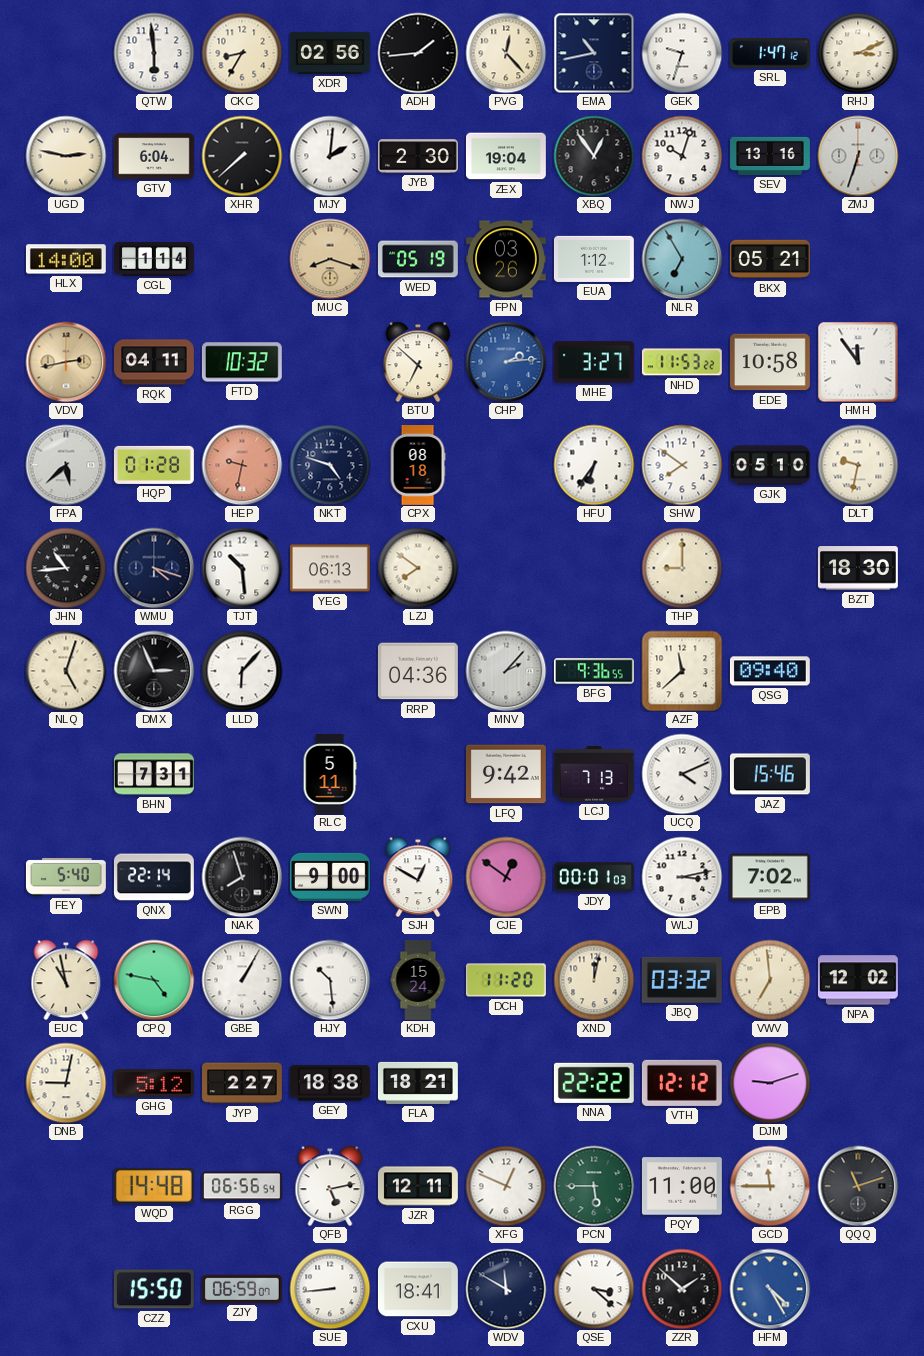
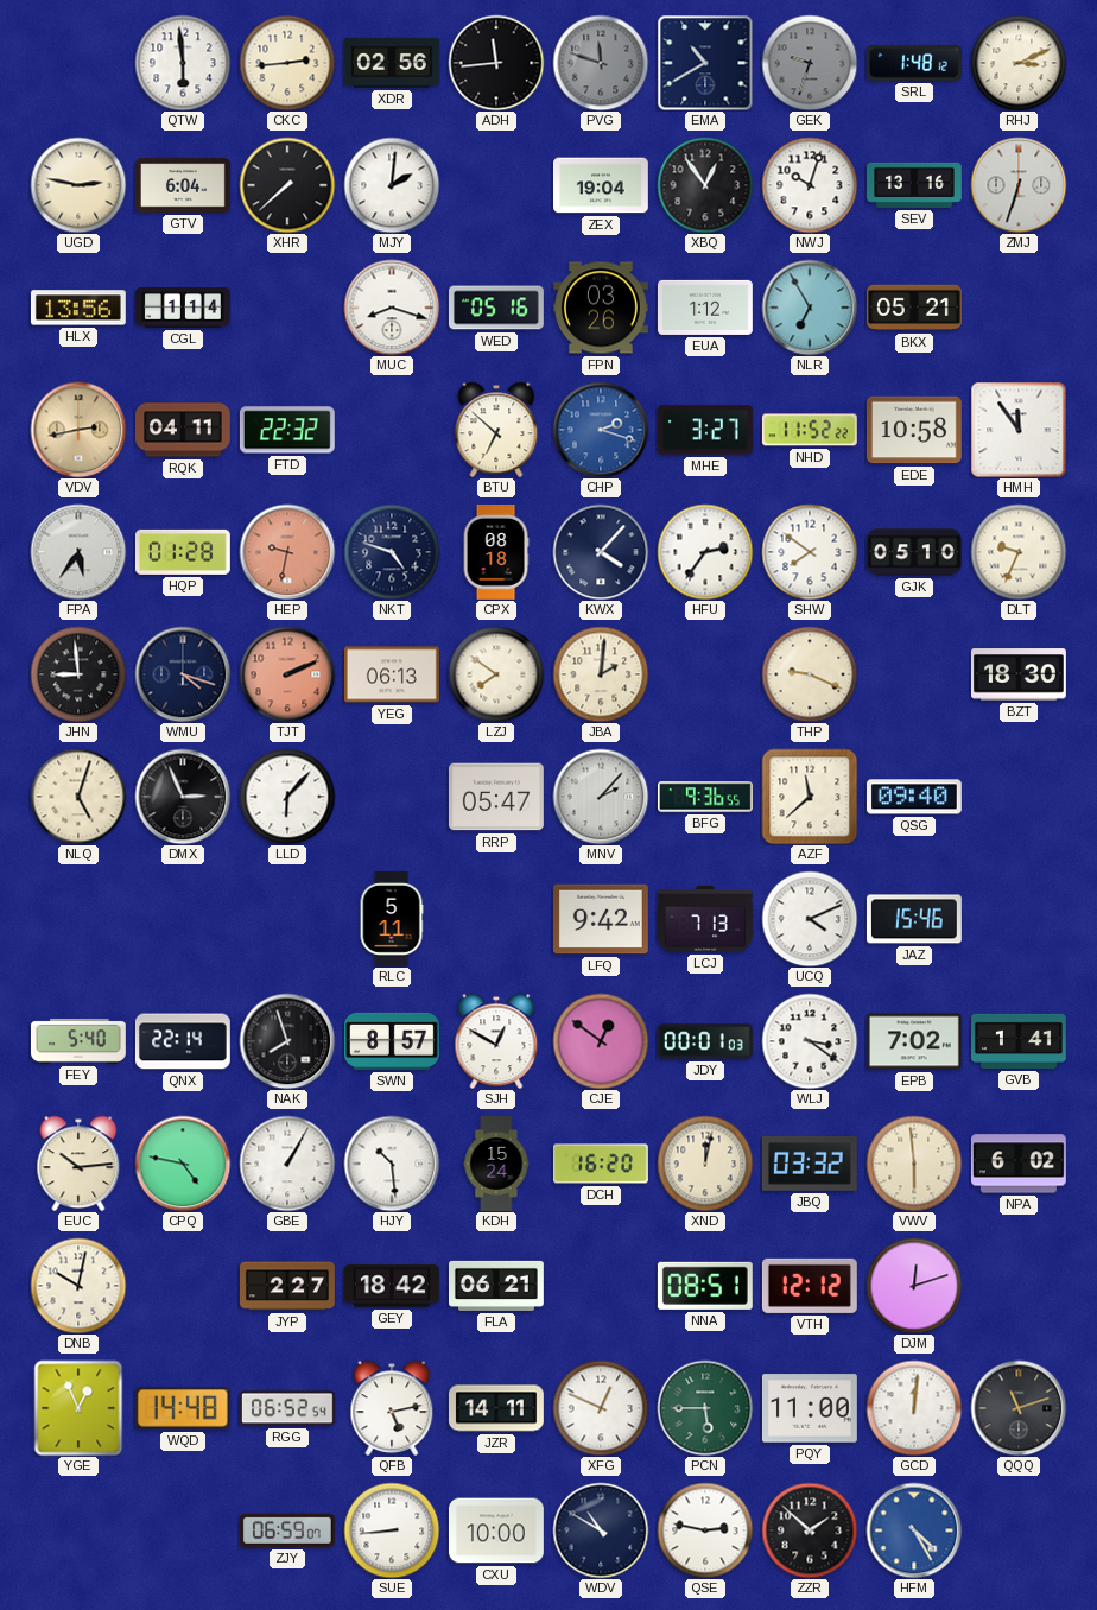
CKC: 8:35 -> 2:44
ADH: 1:44 -> 11:44
PVG: 12:23 -> 11:48
PVG dial: cream -> grey
EMA: 10:43 -> 10:40
GEK dial: white -> grey
SRL: 1:47 -> 1:48
JYB: 2:30 -> none
HLX: 14:00 -> 13:56
MUC dial: champagne -> white
WED: 05:19 -> 05:16
FTD: 10:32 -> 22:32
CHP: 2:14 -> 2:18
NHD: 11:53 -> 11:52
FPA: 5:38 -> 5:36
KWX: none -> 4:07
HFU: 6:36 -> 2:36
DLT: 9:32 -> 9:34
JHN: 10:44 -> 8:59
TJT: 10:29 -> 2:11
TJT dial: white -> salmon
JBA: none -> 2:01
THP: 9:00 -> 9:19
RRP: 04:36 -> 05:47
BHN: 7:31 -> none
SWN: 9:00 -> 8:57
WLJ: 3:13 -> 3:21
GVB: none -> 1:41
EUC: 10:58 -> 10:14
DCH: 11:20 -> 16:20
VWV: 6:59 -> 5:59
NPA: 12:02 -> 6:02
DNB: 9:02 -> 10:02
GHG: 5:12 -> none
GEY: 18:38 -> 18:42
FLA: 18:21 -> 06:21
NNA: 22:22 -> 08:51
DJM: 9:12 -> 12:12
YGE: none -> 12:56
RGG: 06:56 -> 06:52
JZR: 12:11 -> 14:11
GCD: 11:45 -> 12:01
CZZ: 15:50 -> none
CXU: 18:41 -> 10:00
WDV: 11:50 -> 10:50
QSE: 3:22 -> 2:47
